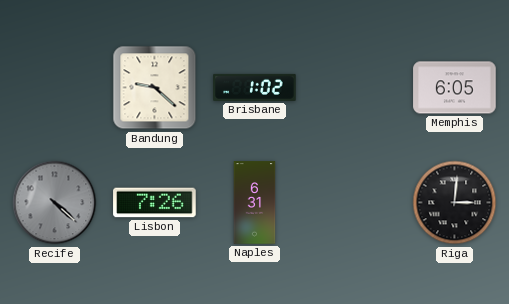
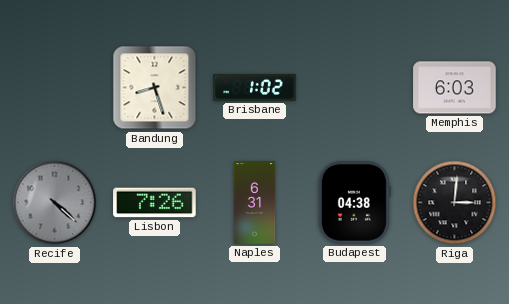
Bandung: 9:22 -> 8:27
Memphis: 6:05 -> 6:03
Budapest: none -> 04:38
